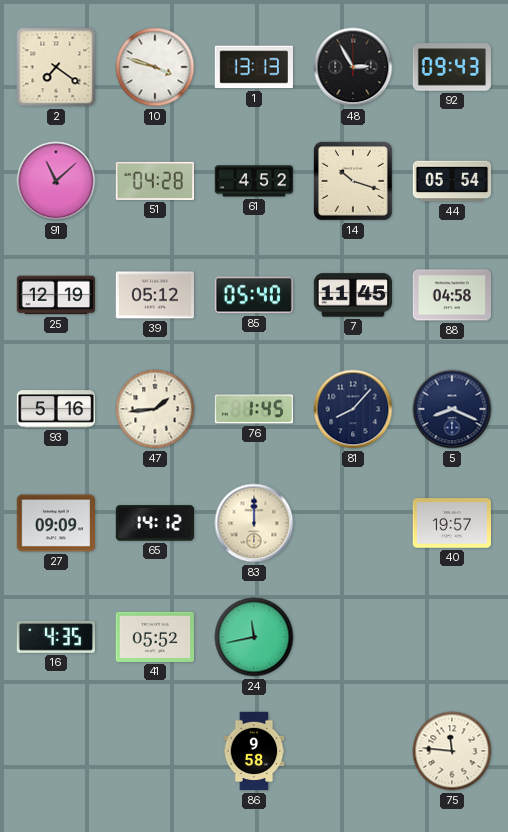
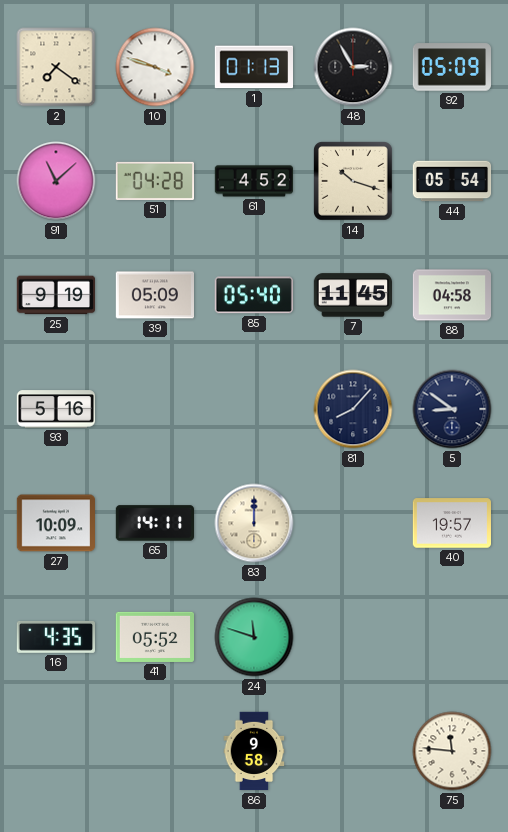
1: 13:13 -> 01:13
92: 09:43 -> 05:09
25: 12:19 -> 9:19
39: 05:12 -> 05:09
47: 1:44 -> none
76: 1:45 -> none
5: 8:19 -> 8:51
27: 09:09 -> 10:09
65: 14:12 -> 14:11
24: 11:43 -> 11:48
